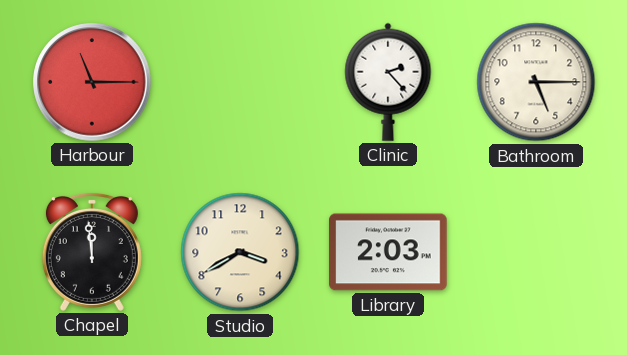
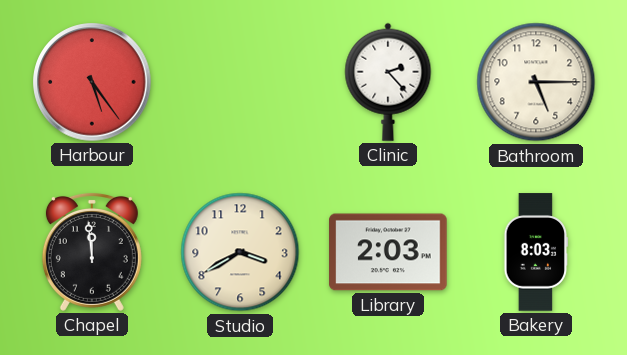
Harbour: 11:15 -> 5:24
Bakery: none -> 8:03
